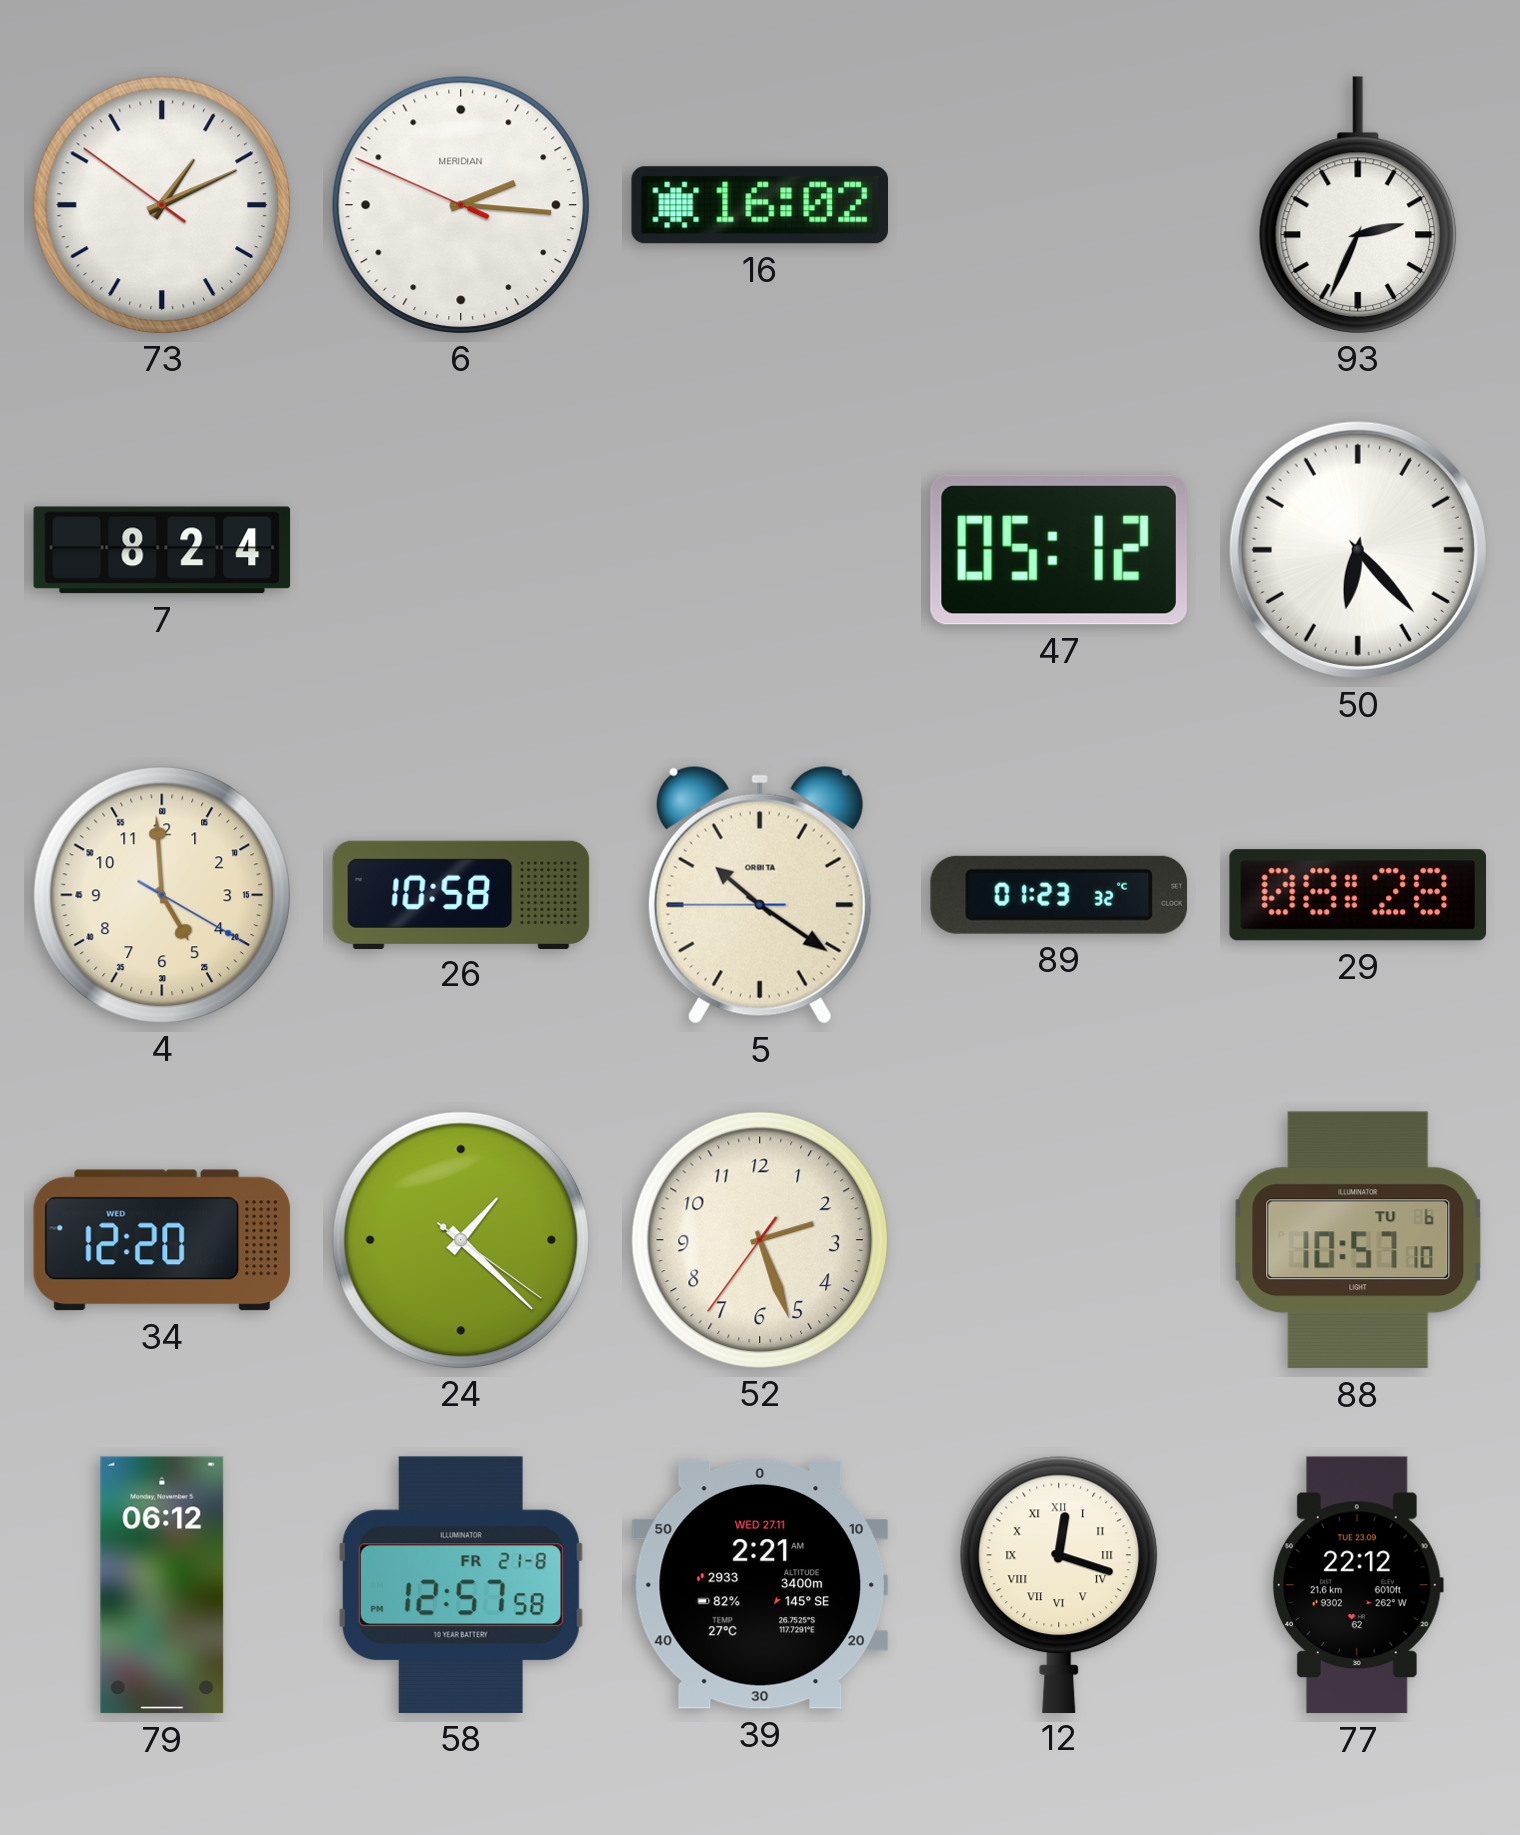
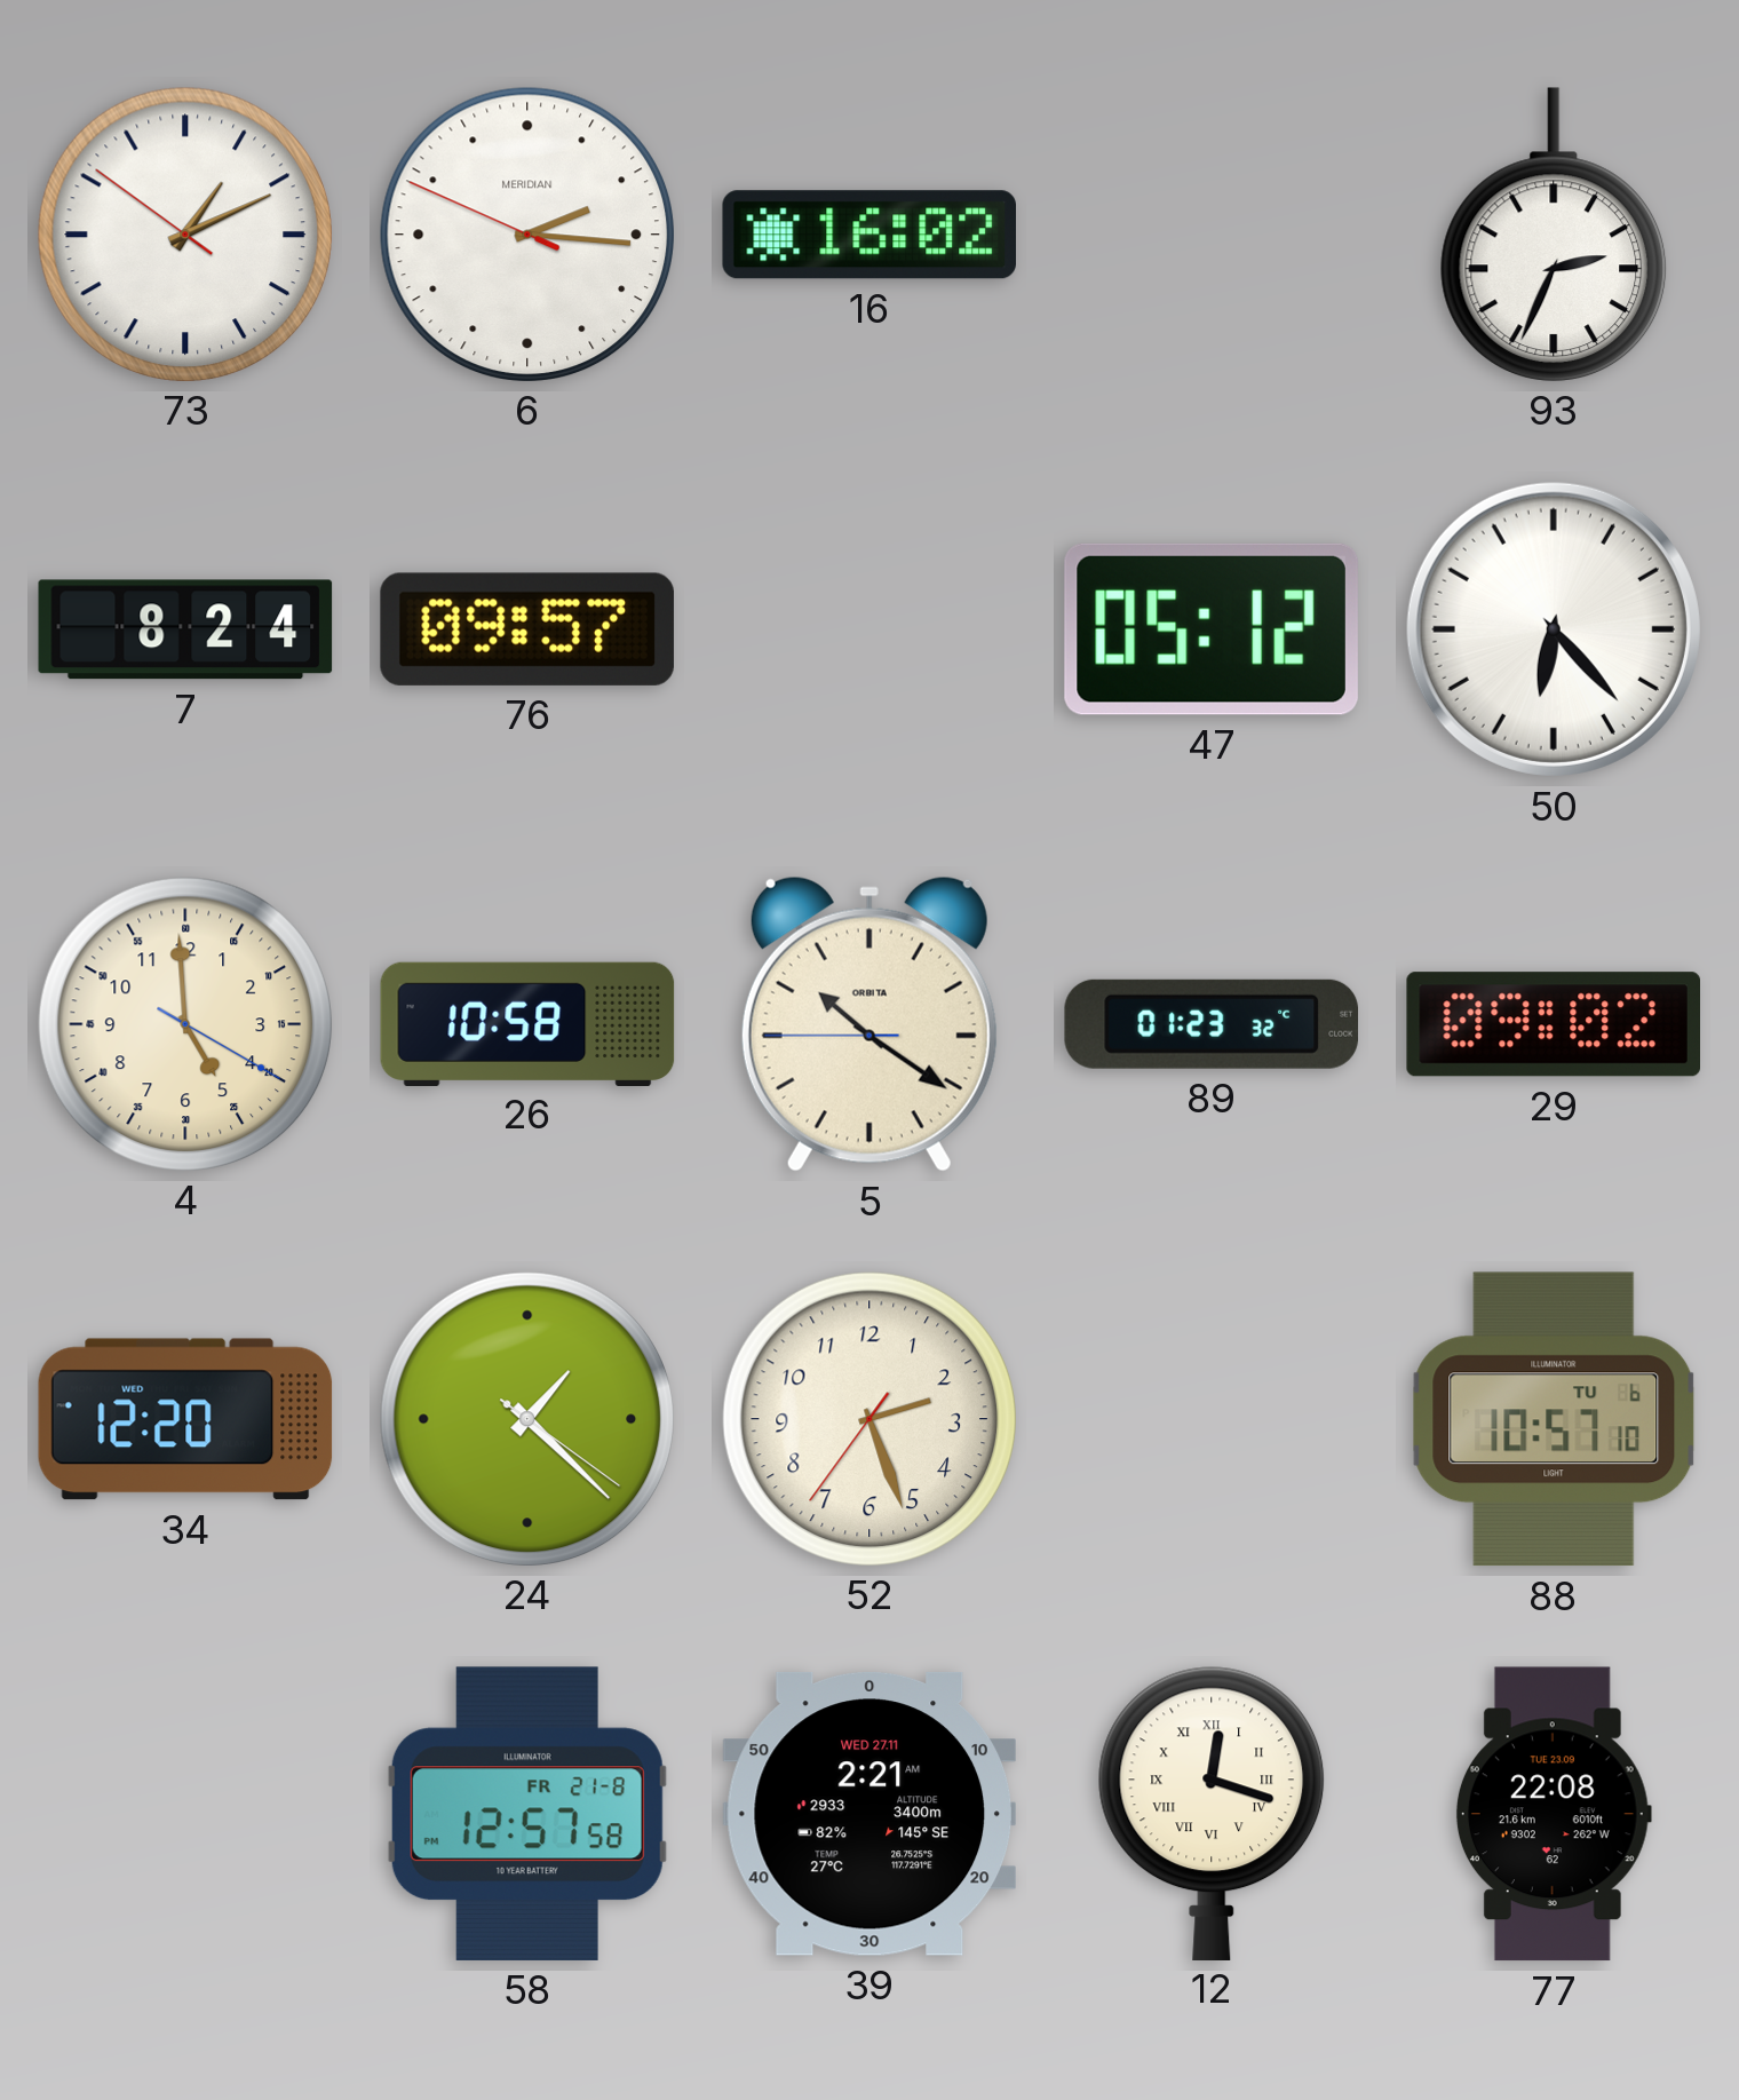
76: none -> 09:57
29: 08:28 -> 09:02
79: 06:12 -> none
77: 22:12 -> 22:08
